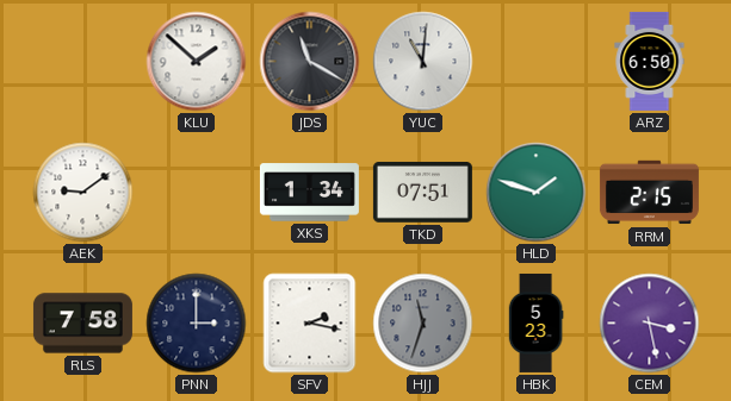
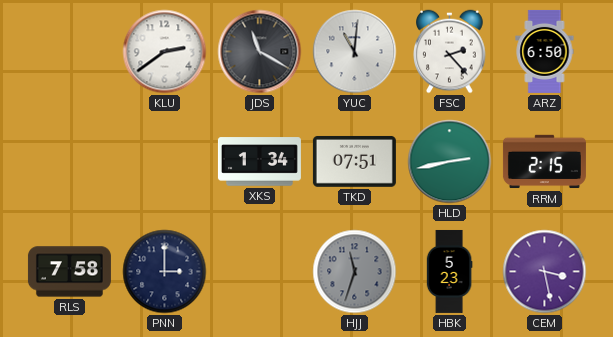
KLU: 1:52 -> 2:39
FSC: none -> 2:23
AEK: 9:09 -> none
HLD: 1:48 -> 2:43
SFV: 2:17 -> none
